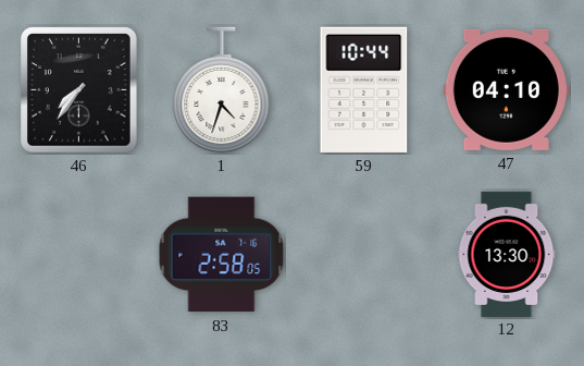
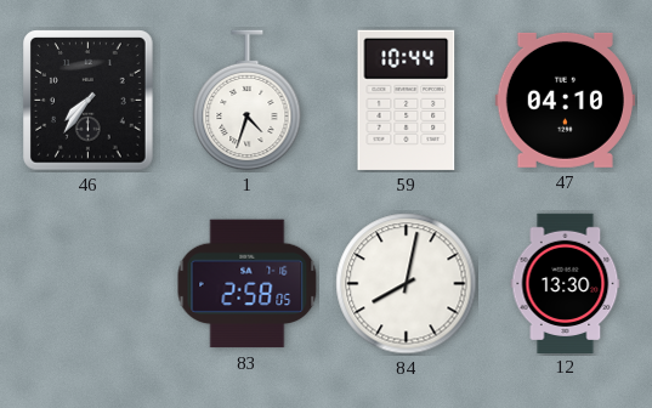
84: none -> 8:02
